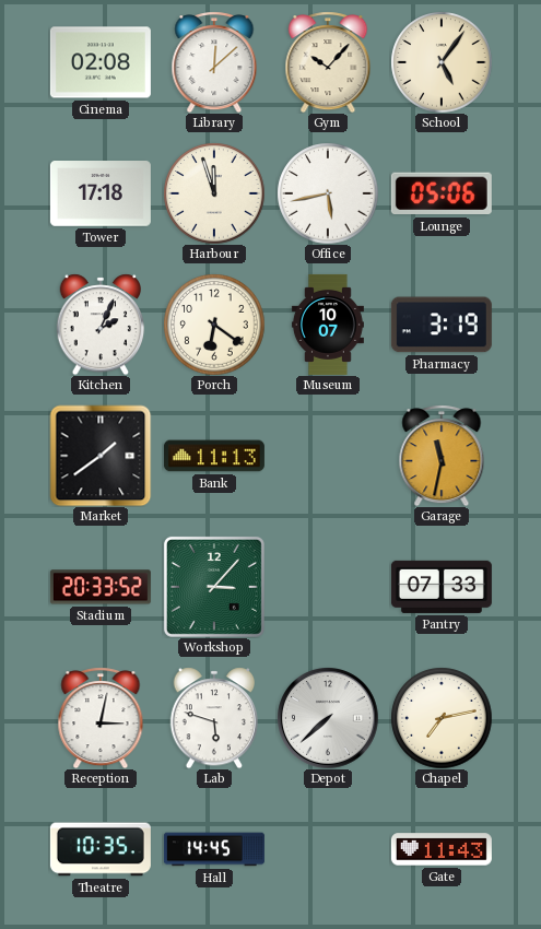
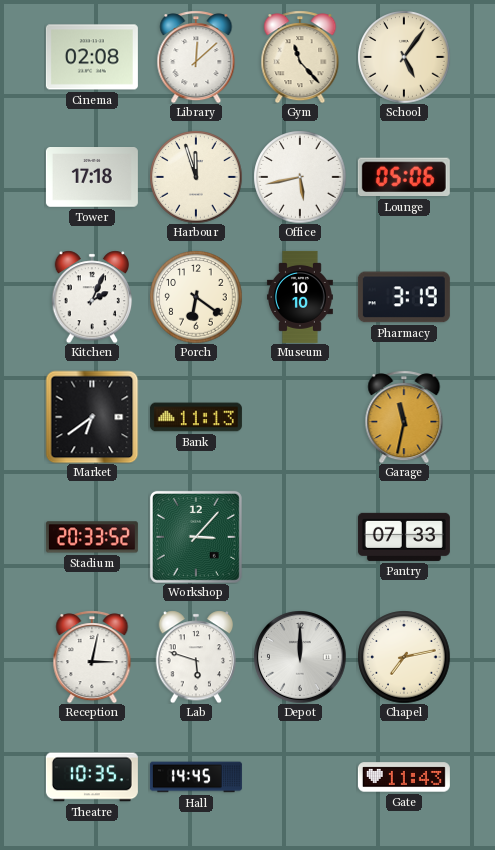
Gym: 10:07 -> 11:23
Museum: 10:07 -> 10:10
Market: 1:39 -> 6:39
Depot: 7:38 -> 12:00
